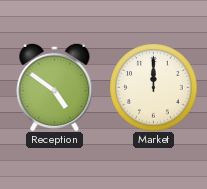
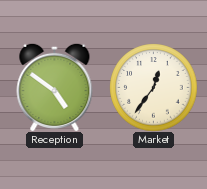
Market: 12:00 -> 12:36
